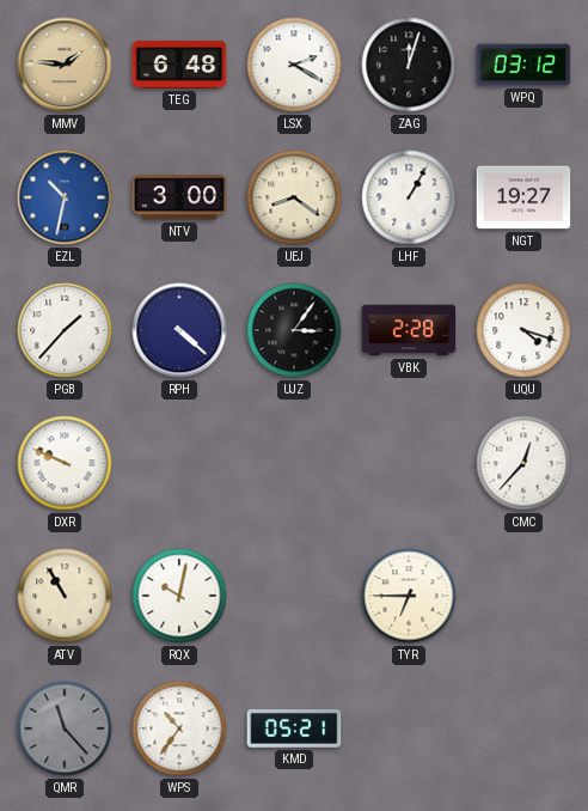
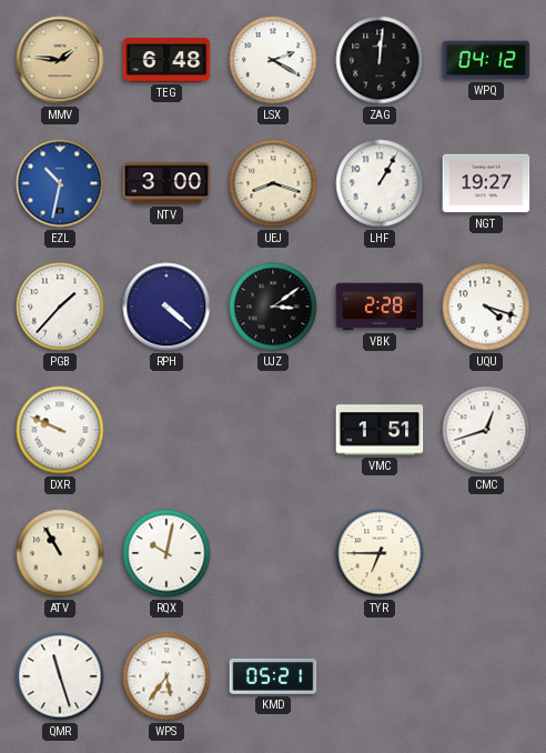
ZAG: 12:03 -> 12:01
WPQ: 03:12 -> 04:12
UEJ: 8:21 -> 8:18
UJZ: 3:06 -> 3:09
VMC: none -> 1:51
CMC: 12:37 -> 12:42
QMR: 11:23 -> 11:27
QMR dial: grey -> white
WPS: 10:36 -> 5:36
